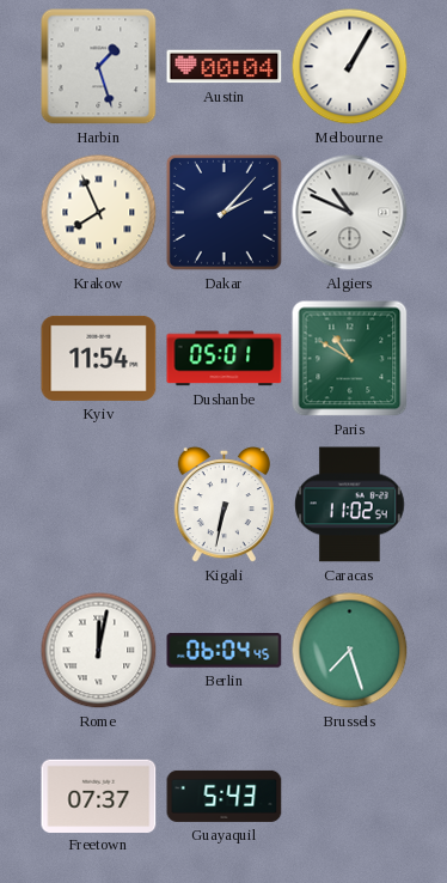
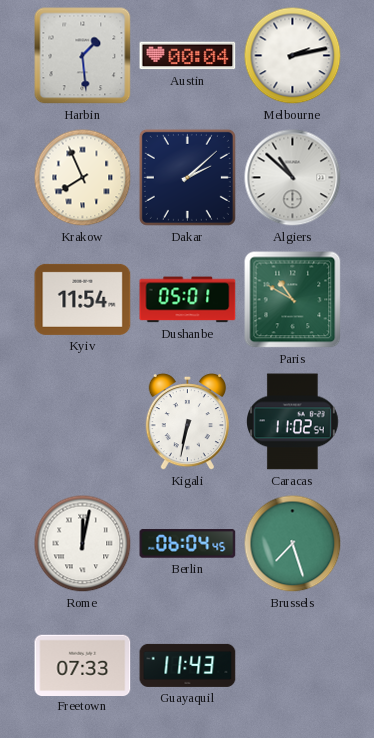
Harbin: 1:27 -> 1:29
Melbourne: 1:05 -> 2:13
Dakar: 2:07 -> 2:08
Algiers: 10:49 -> 10:52
Freetown: 07:37 -> 07:33
Guayaquil: 5:43 -> 11:43
